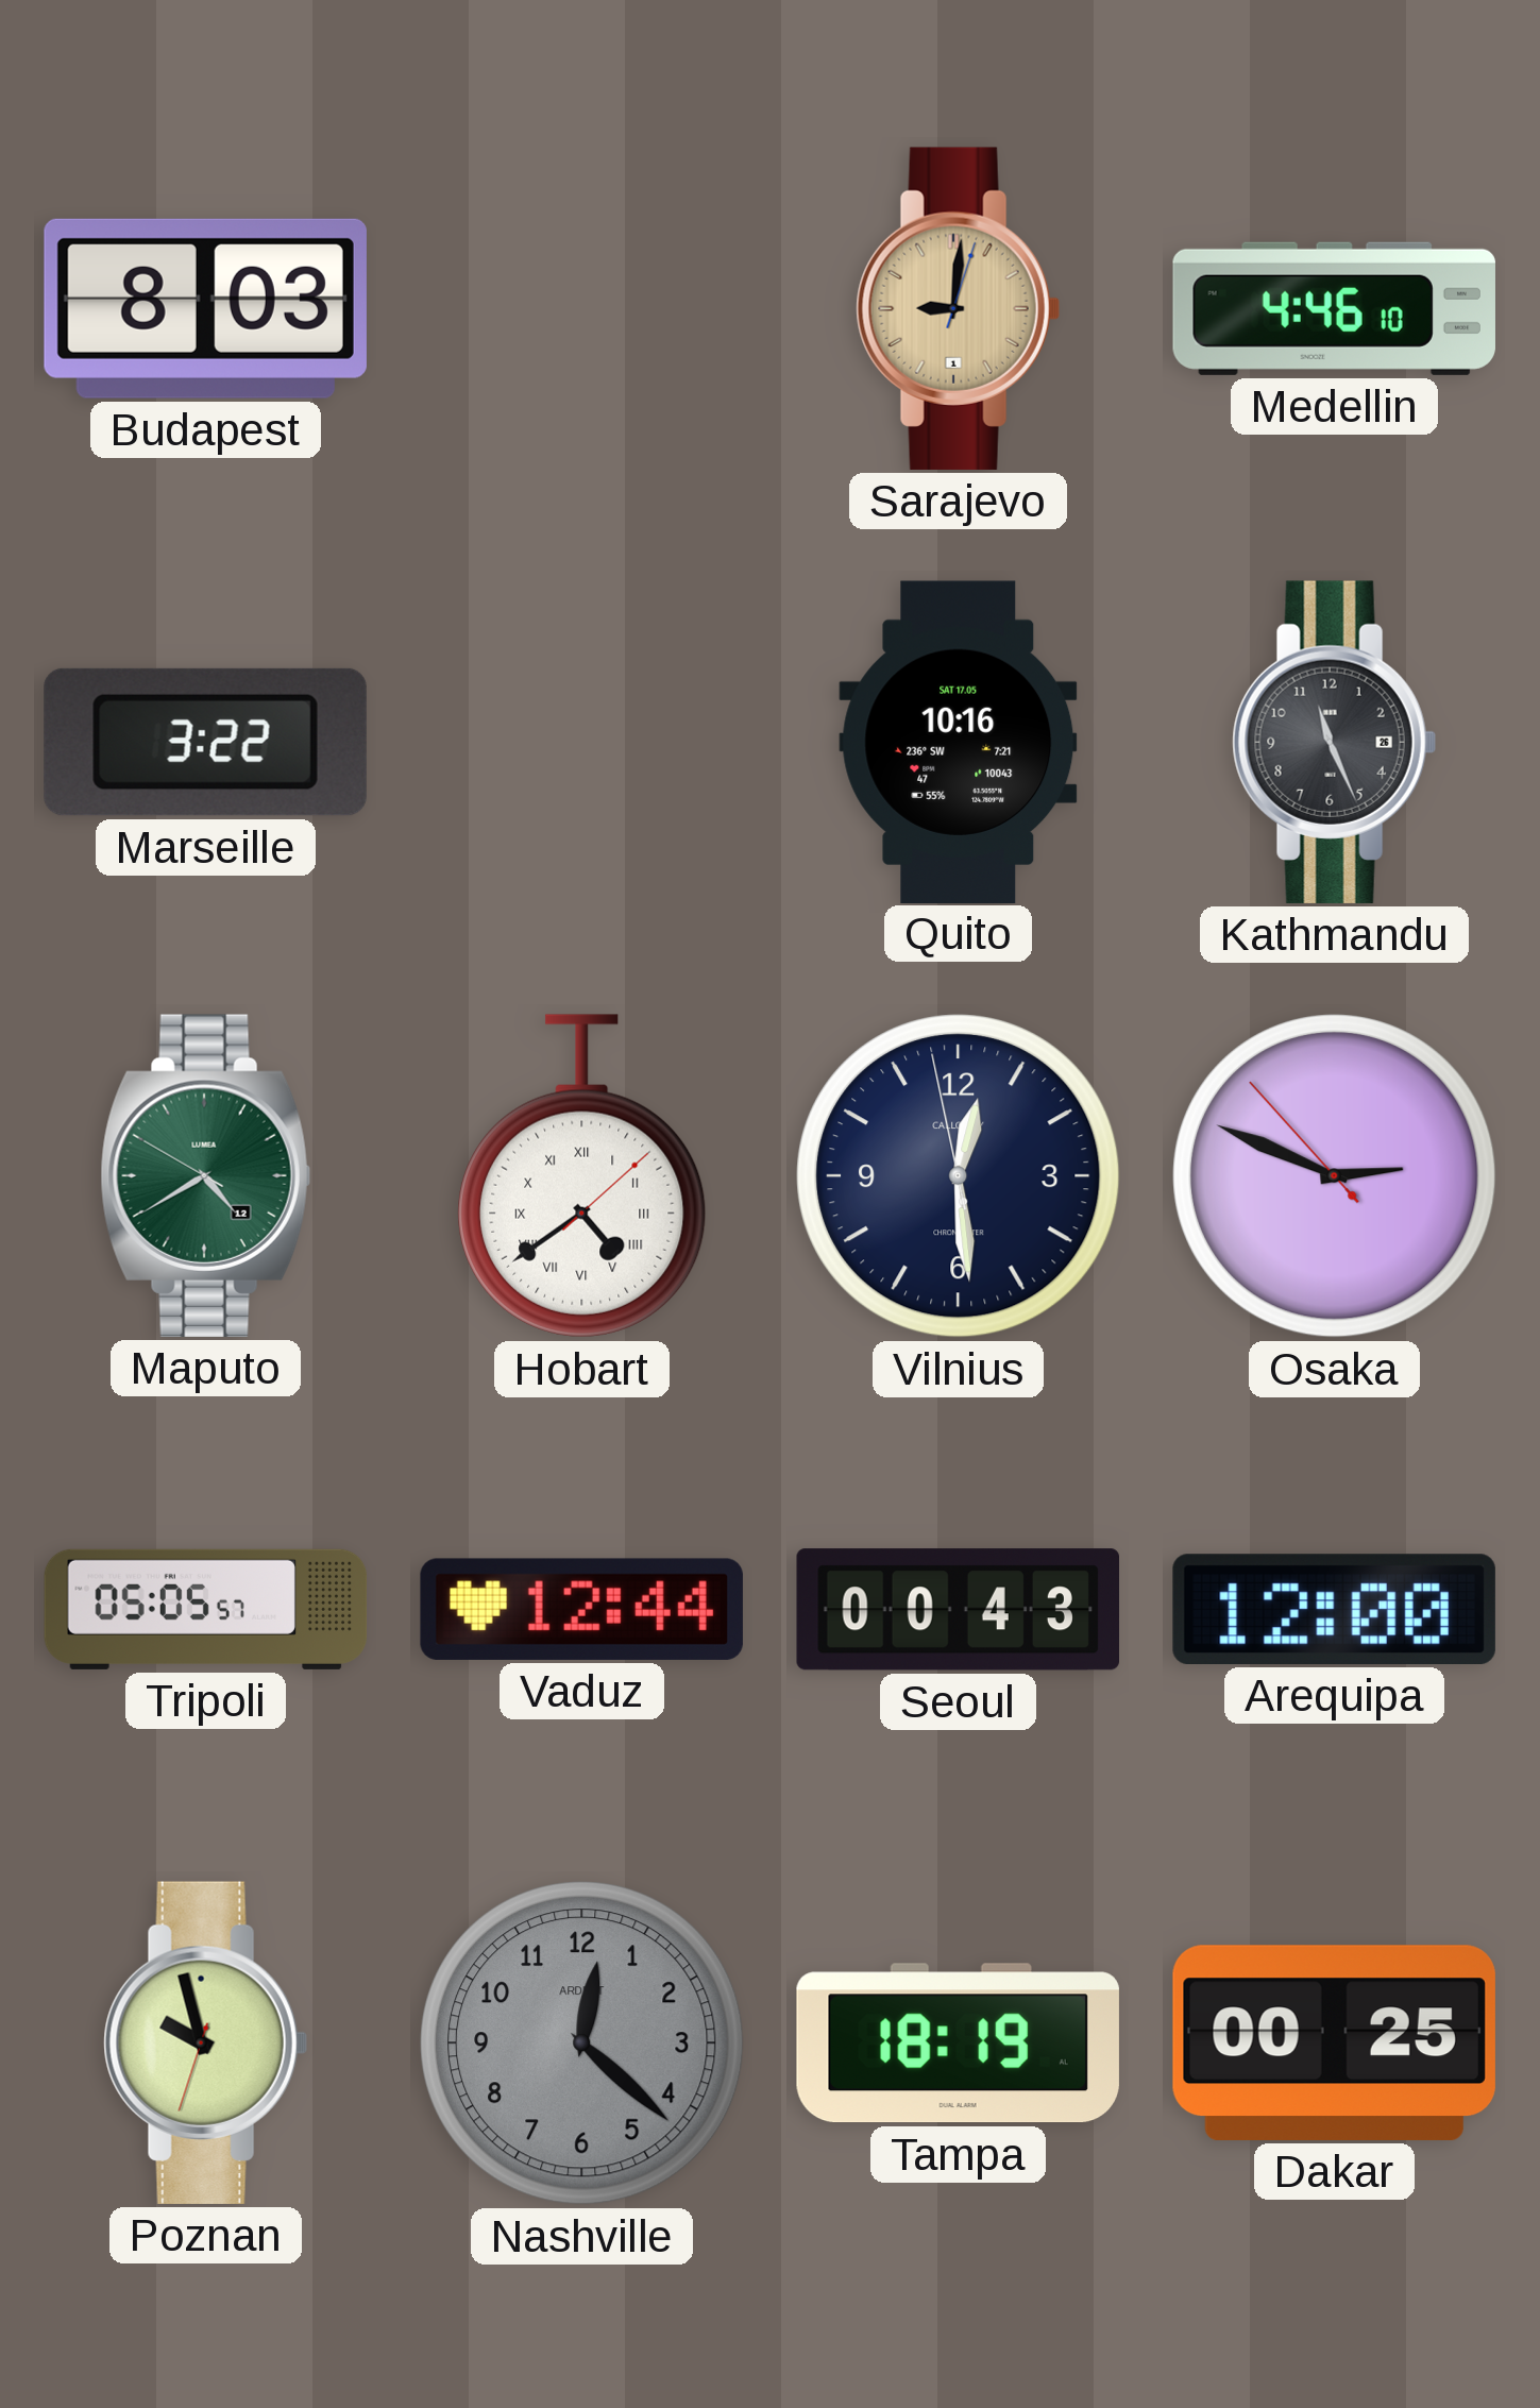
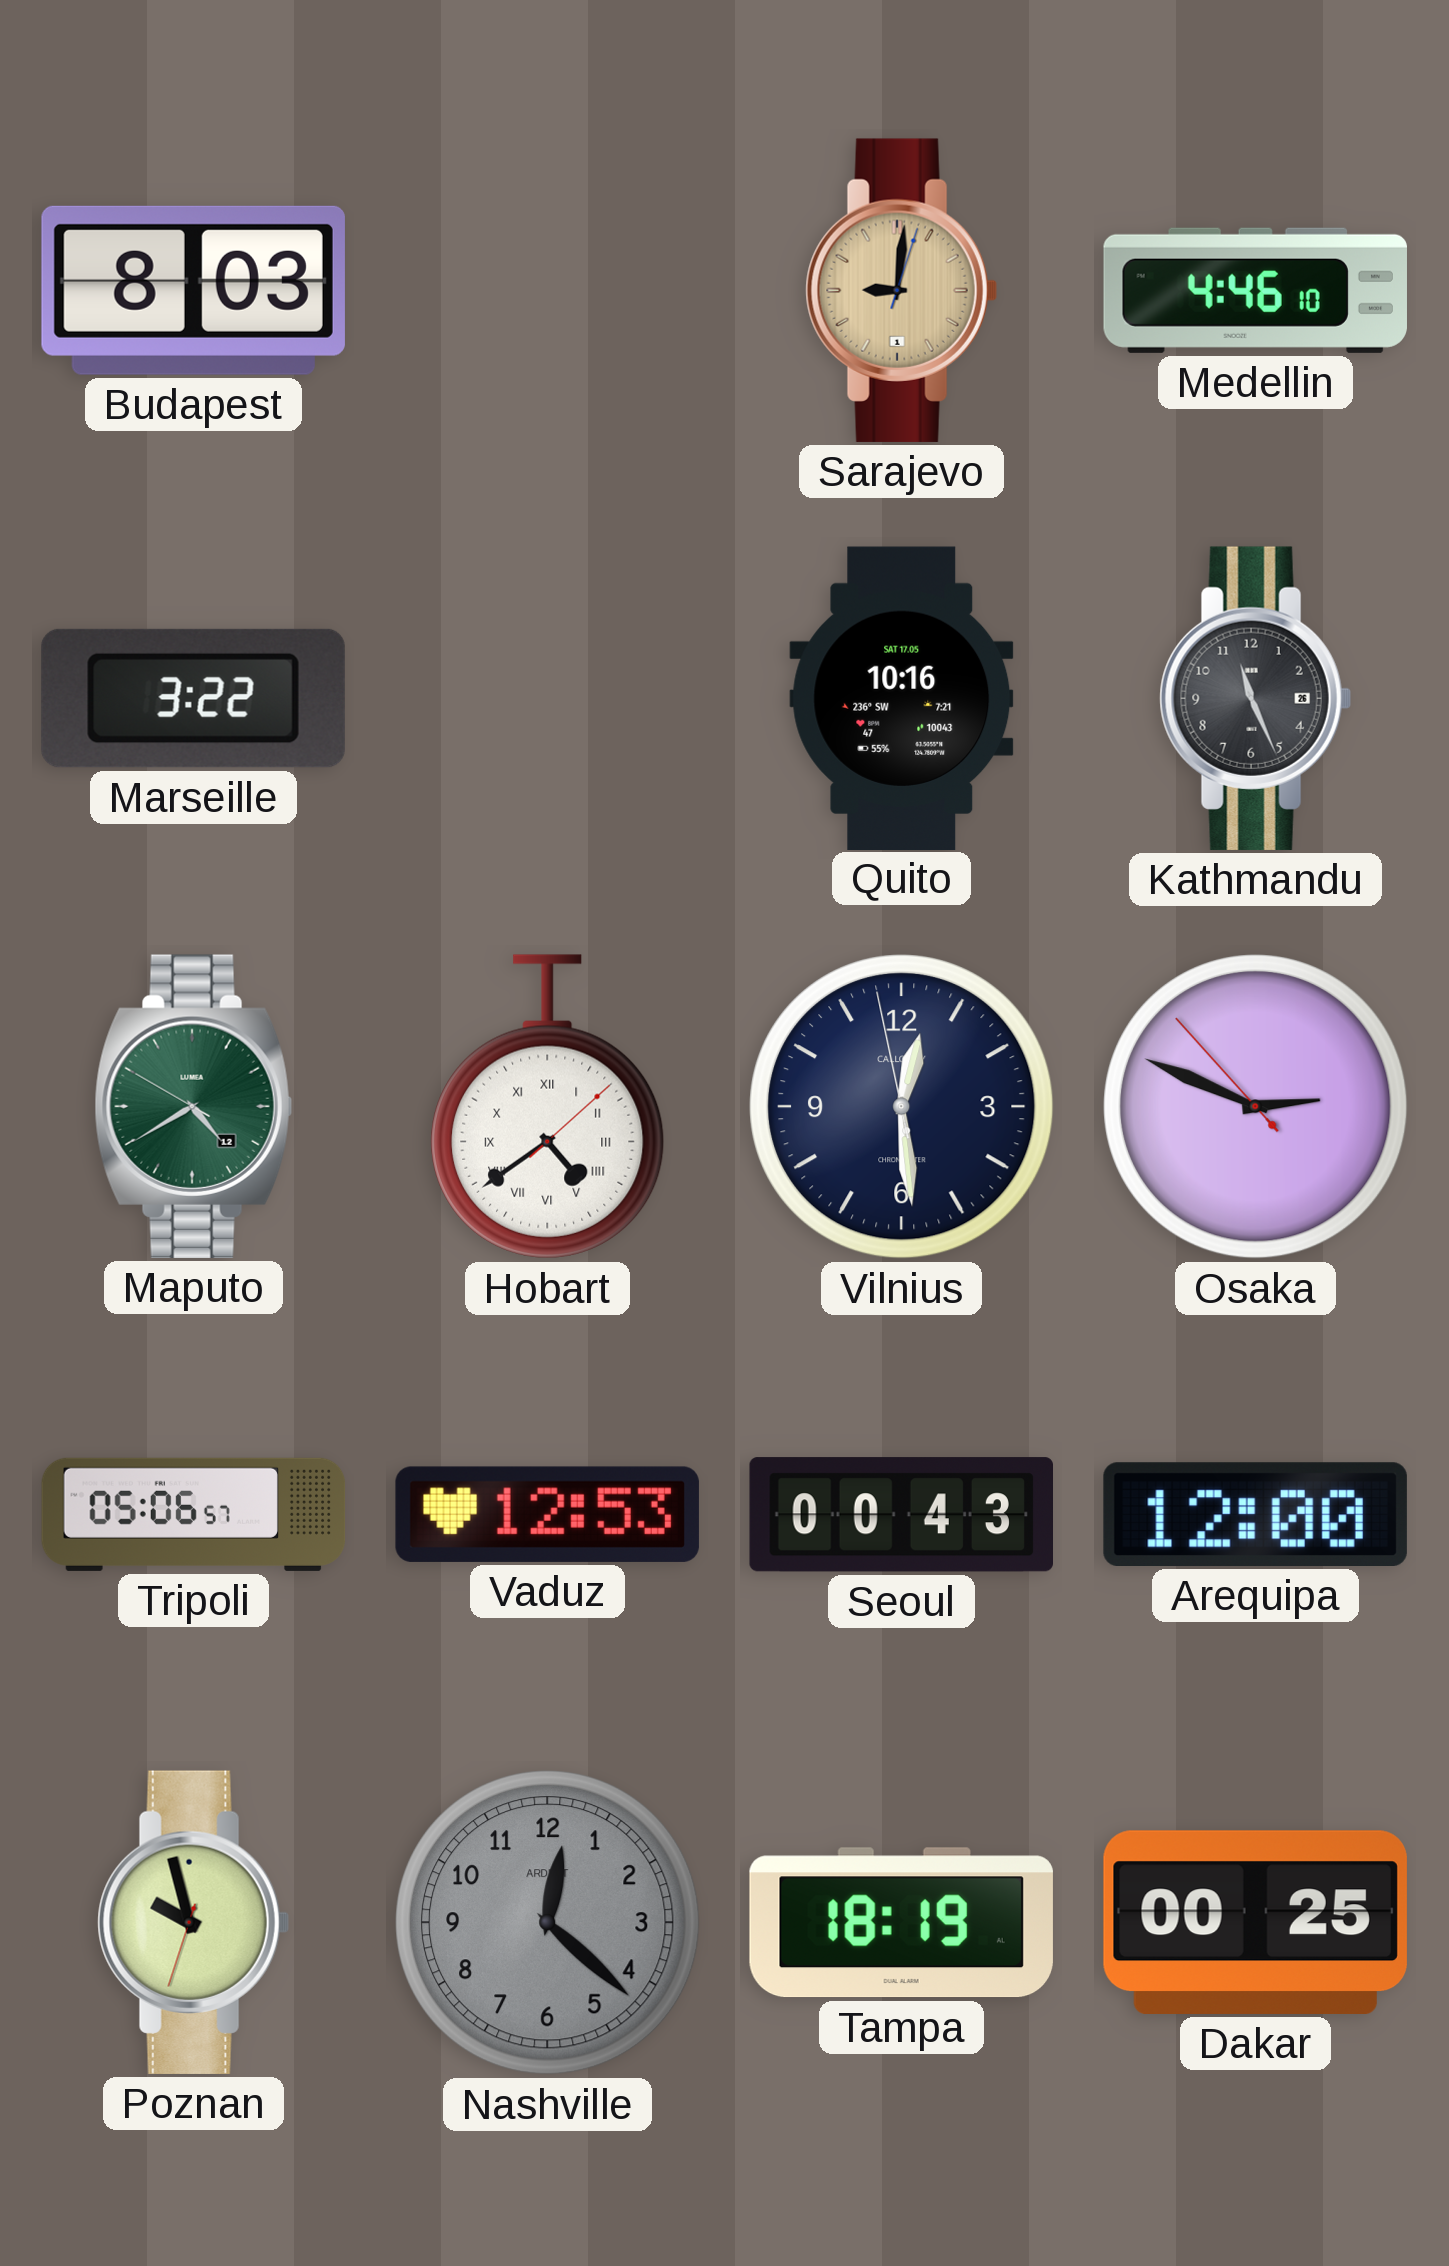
Tripoli: 05:05 -> 05:06
Vaduz: 12:44 -> 12:53
